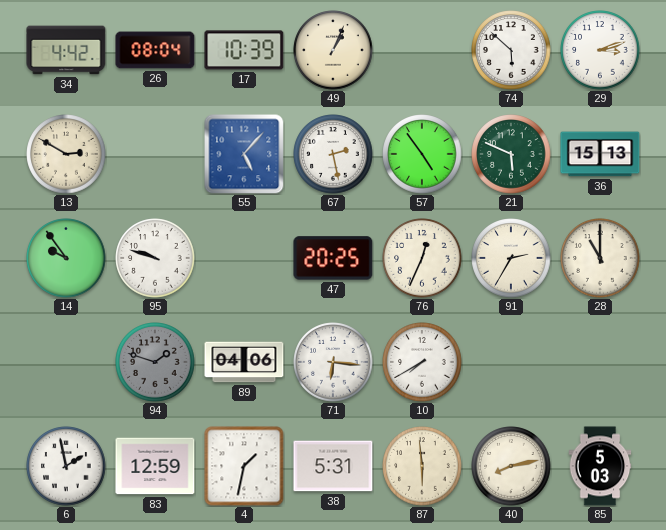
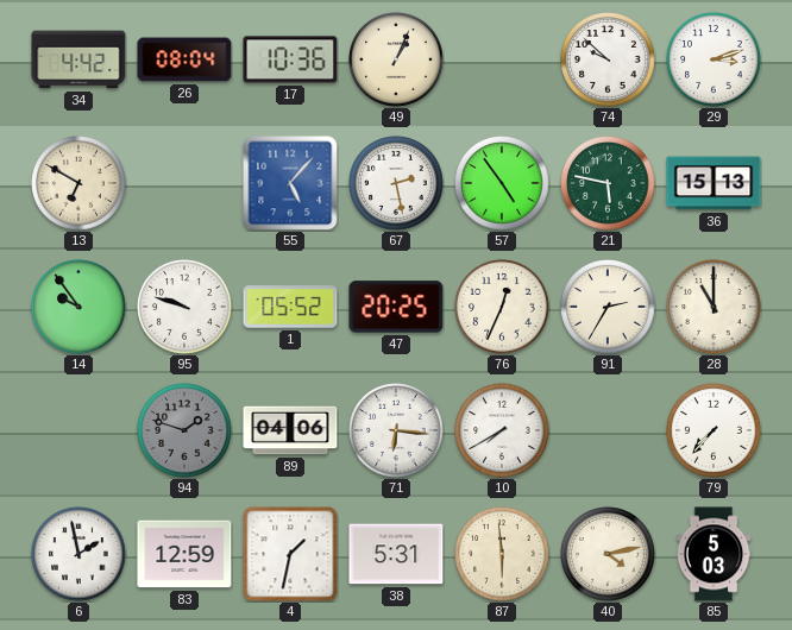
17: 10:39 -> 10:36
74: 5:52 -> 9:52
13: 2:50 -> 6:50
21: 5:49 -> 5:47
1: none -> 05:52
79: none -> 7:37
40: 8:13 -> 4:13
